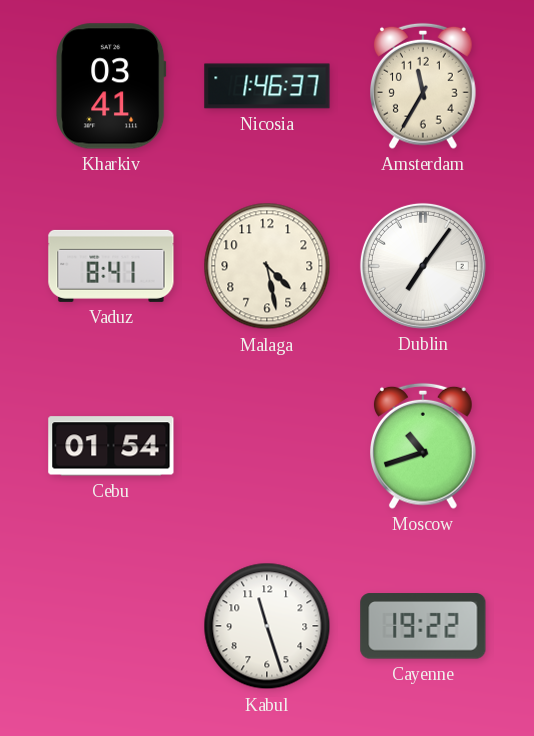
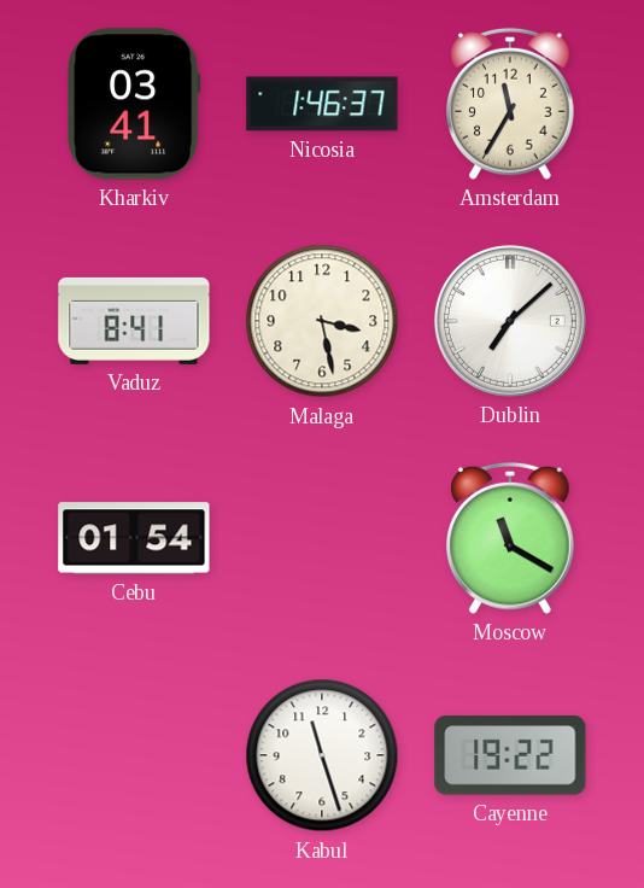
Malaga: 4:28 -> 3:28
Dublin: 7:06 -> 7:08
Moscow: 10:42 -> 11:20
